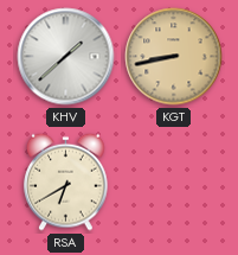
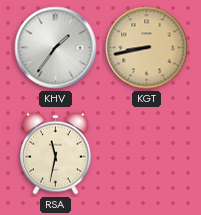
KHV: 1:38 -> 1:36
RSA: 6:40 -> 11:32
